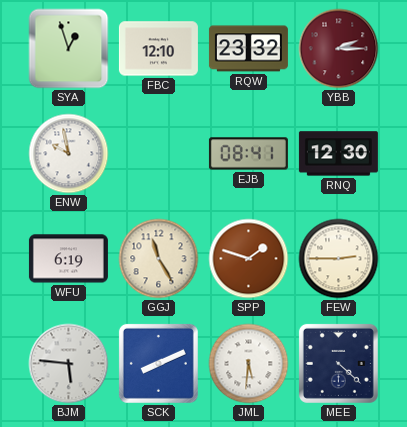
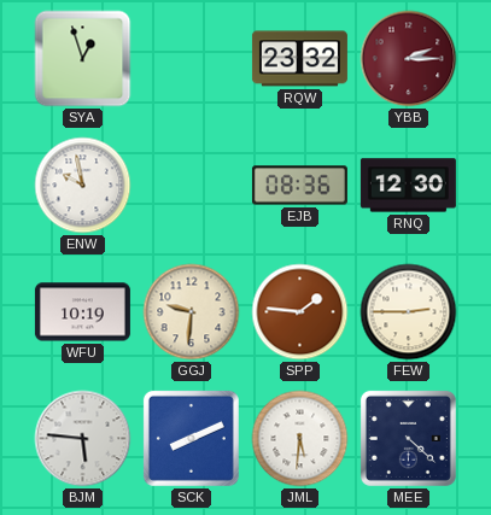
FBC: 12:10 -> none
EJB: 08:41 -> 08:36
WFU: 6:19 -> 10:19
GGJ: 11:25 -> 9:31
SPP: 1:48 -> 1:46
